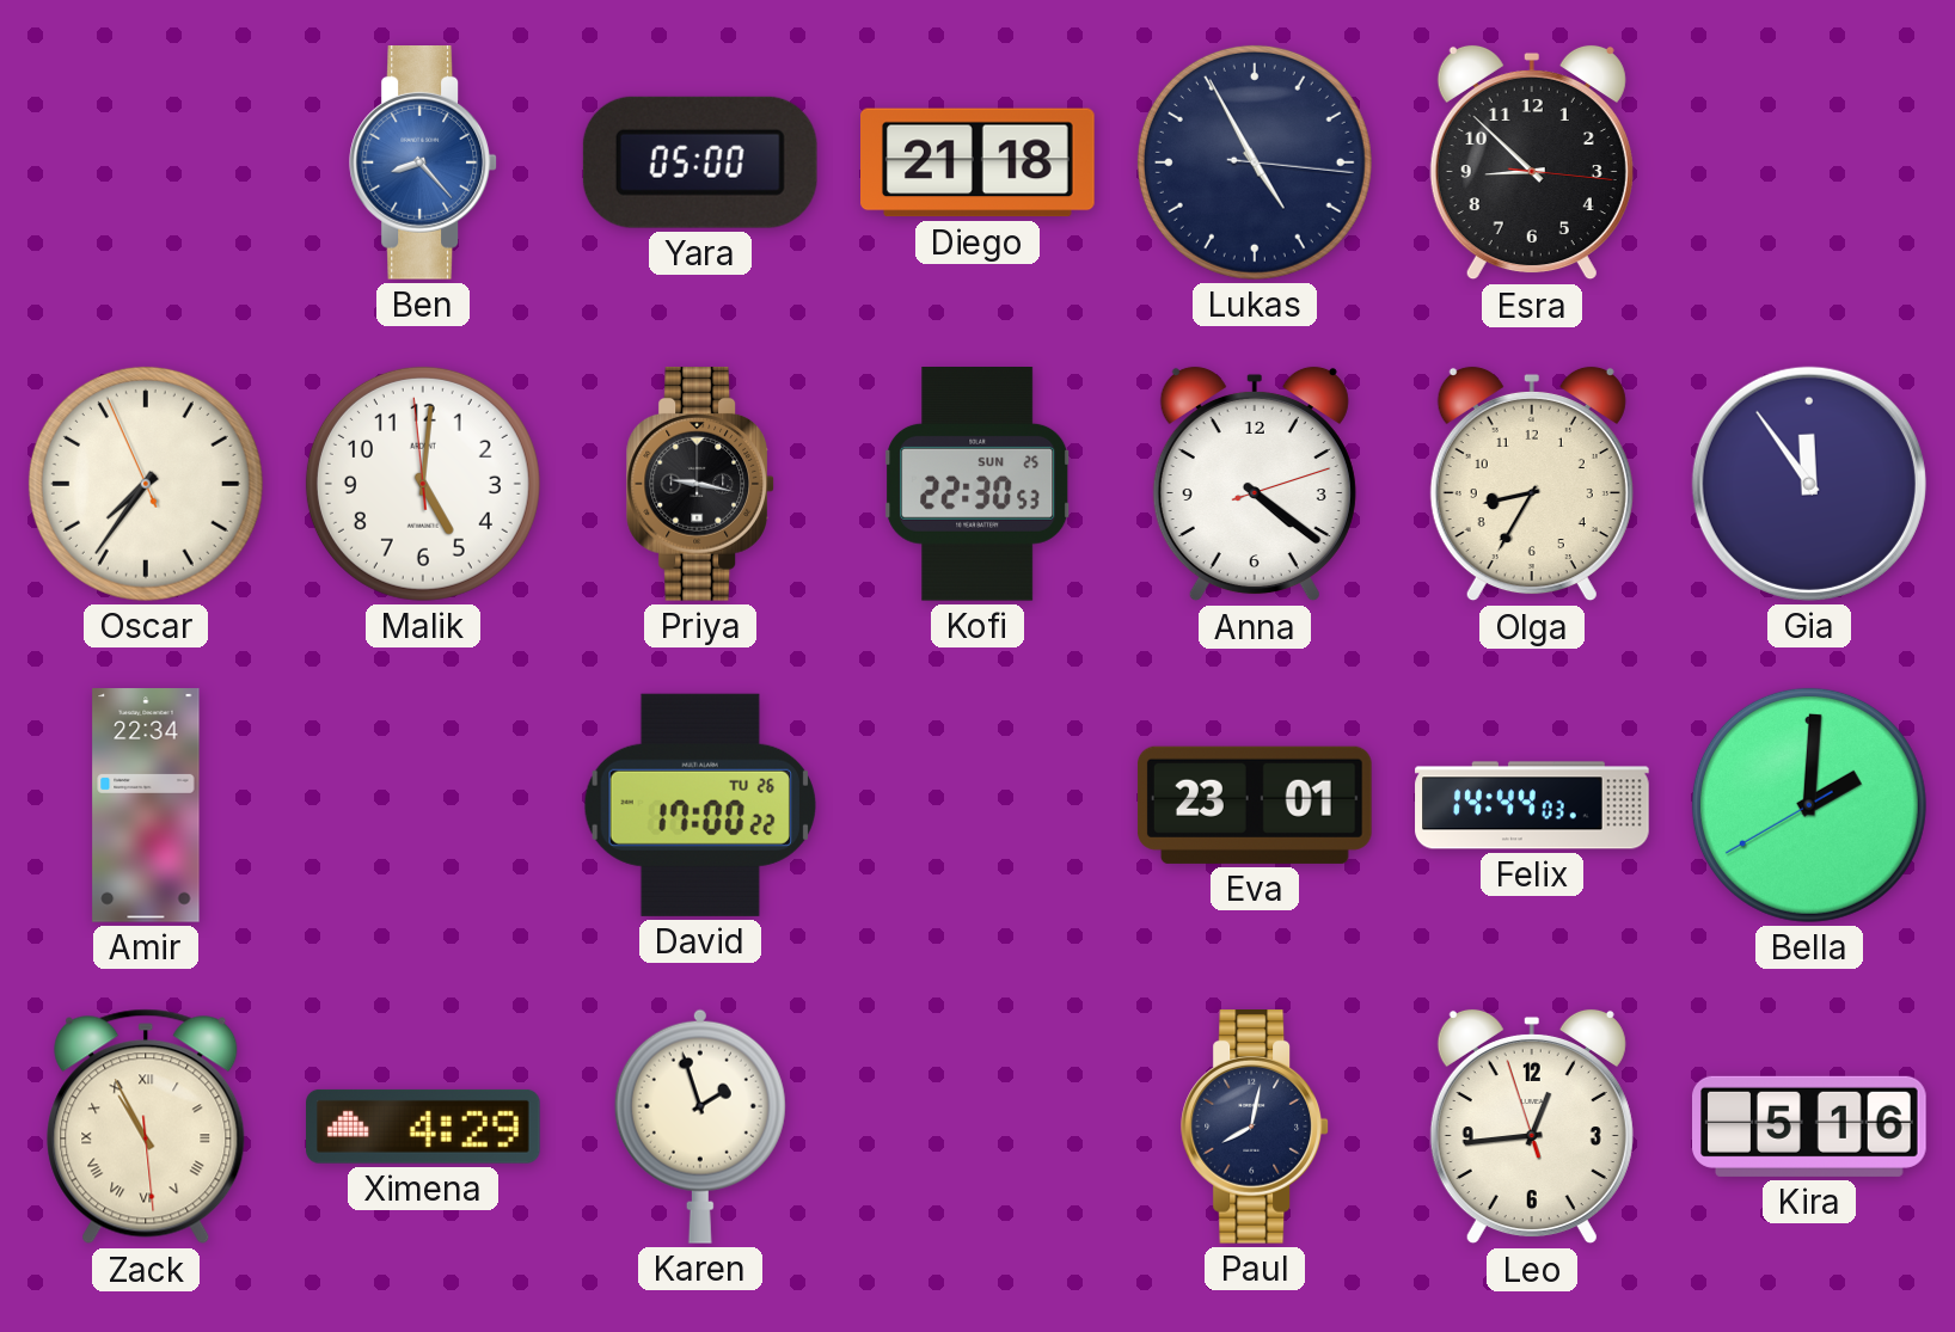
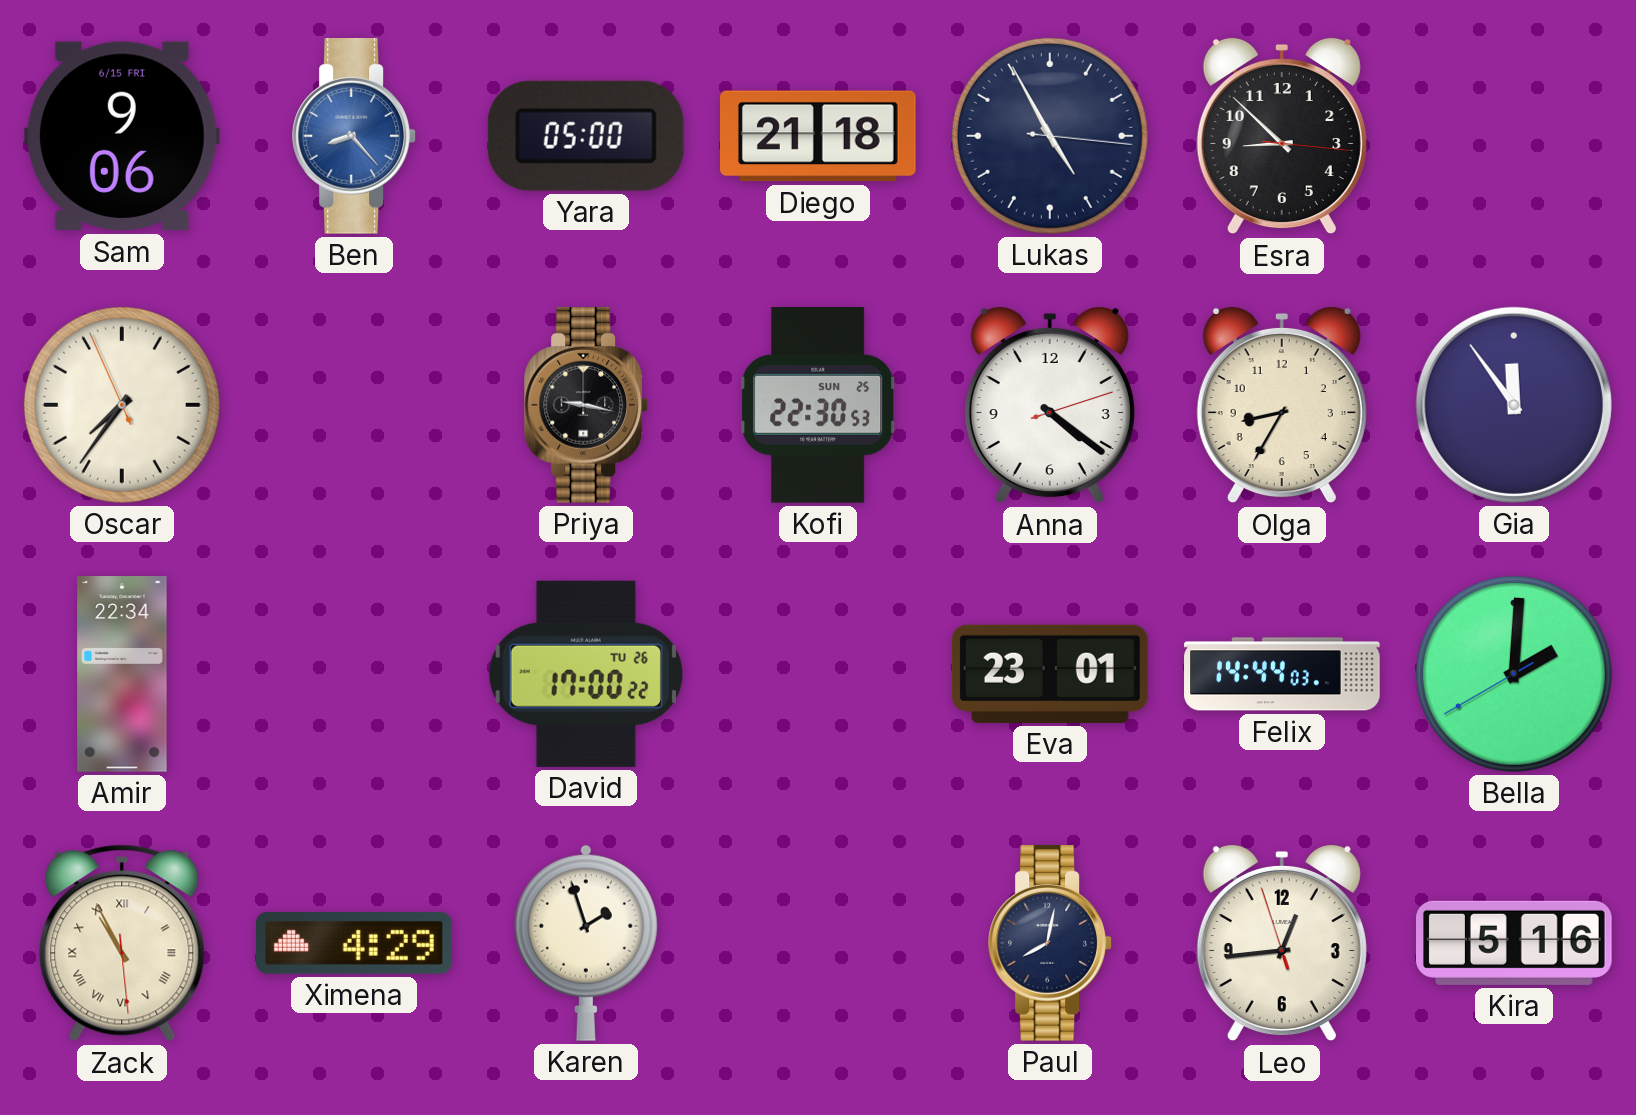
Sam: none -> 9:06
Malik: 5:00 -> none
